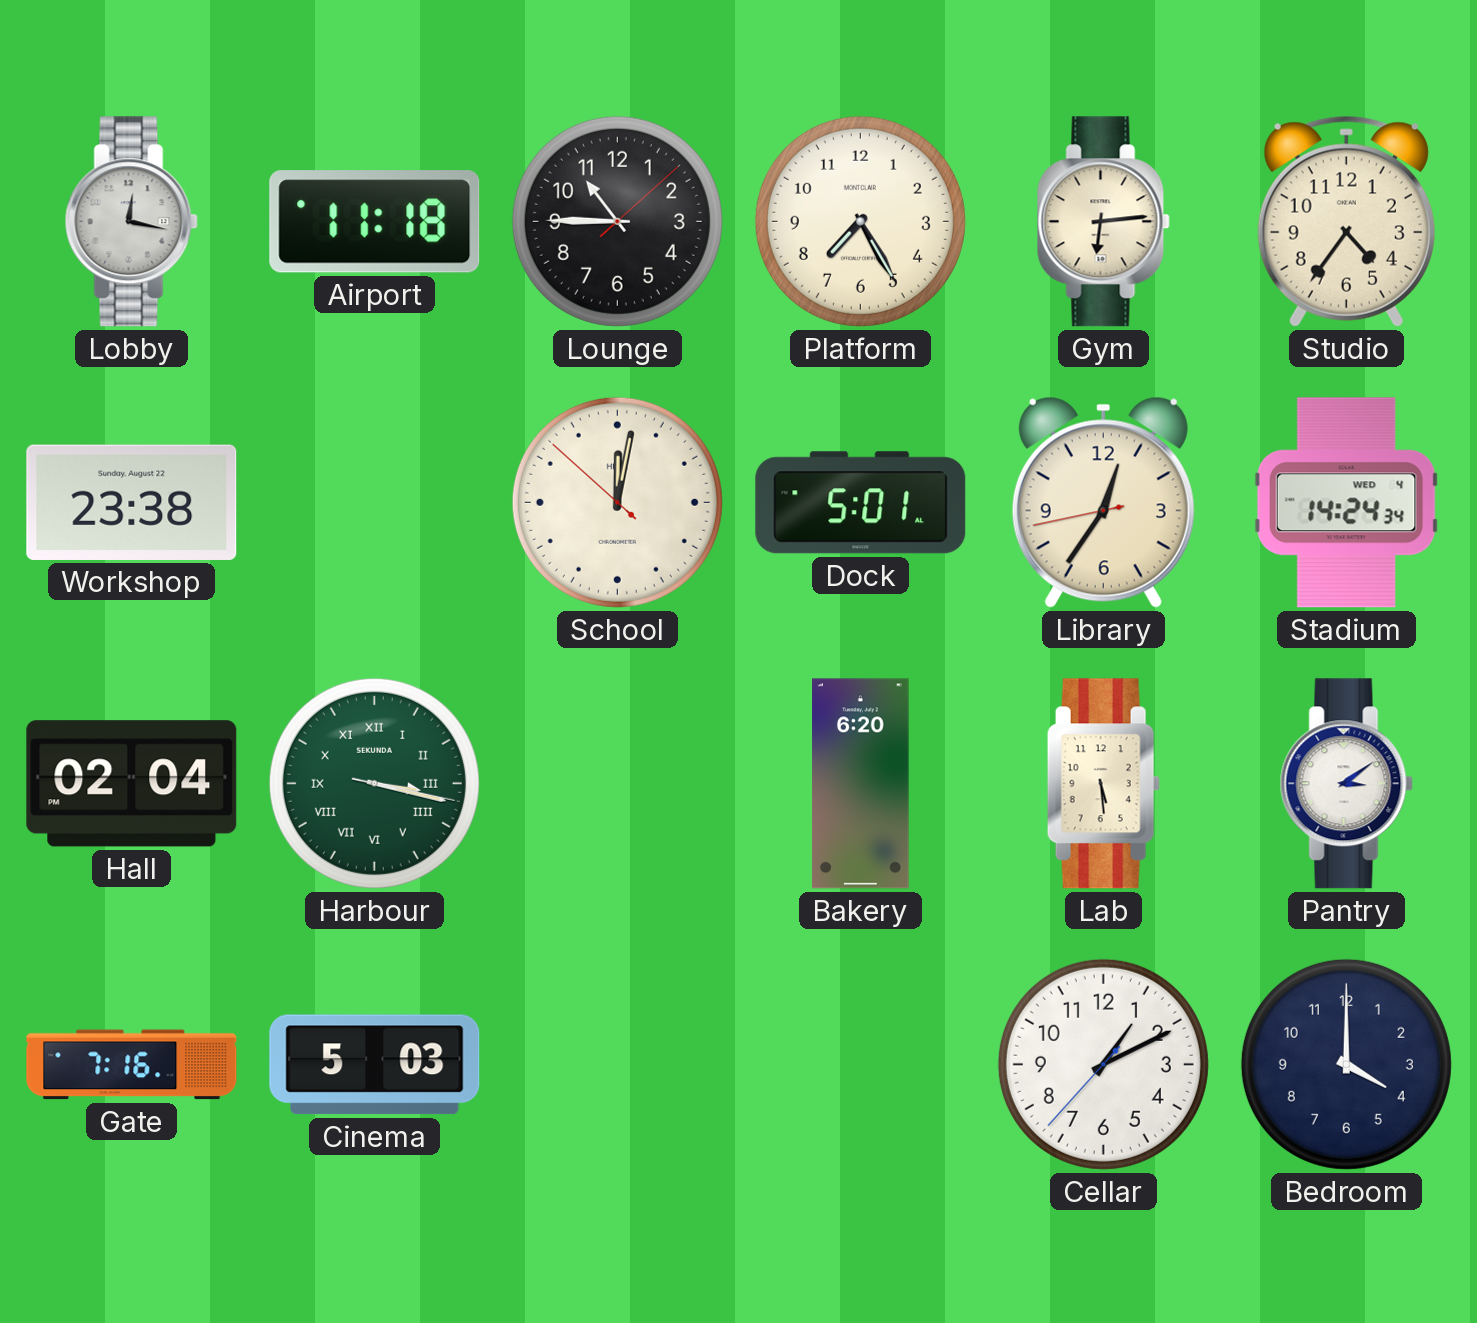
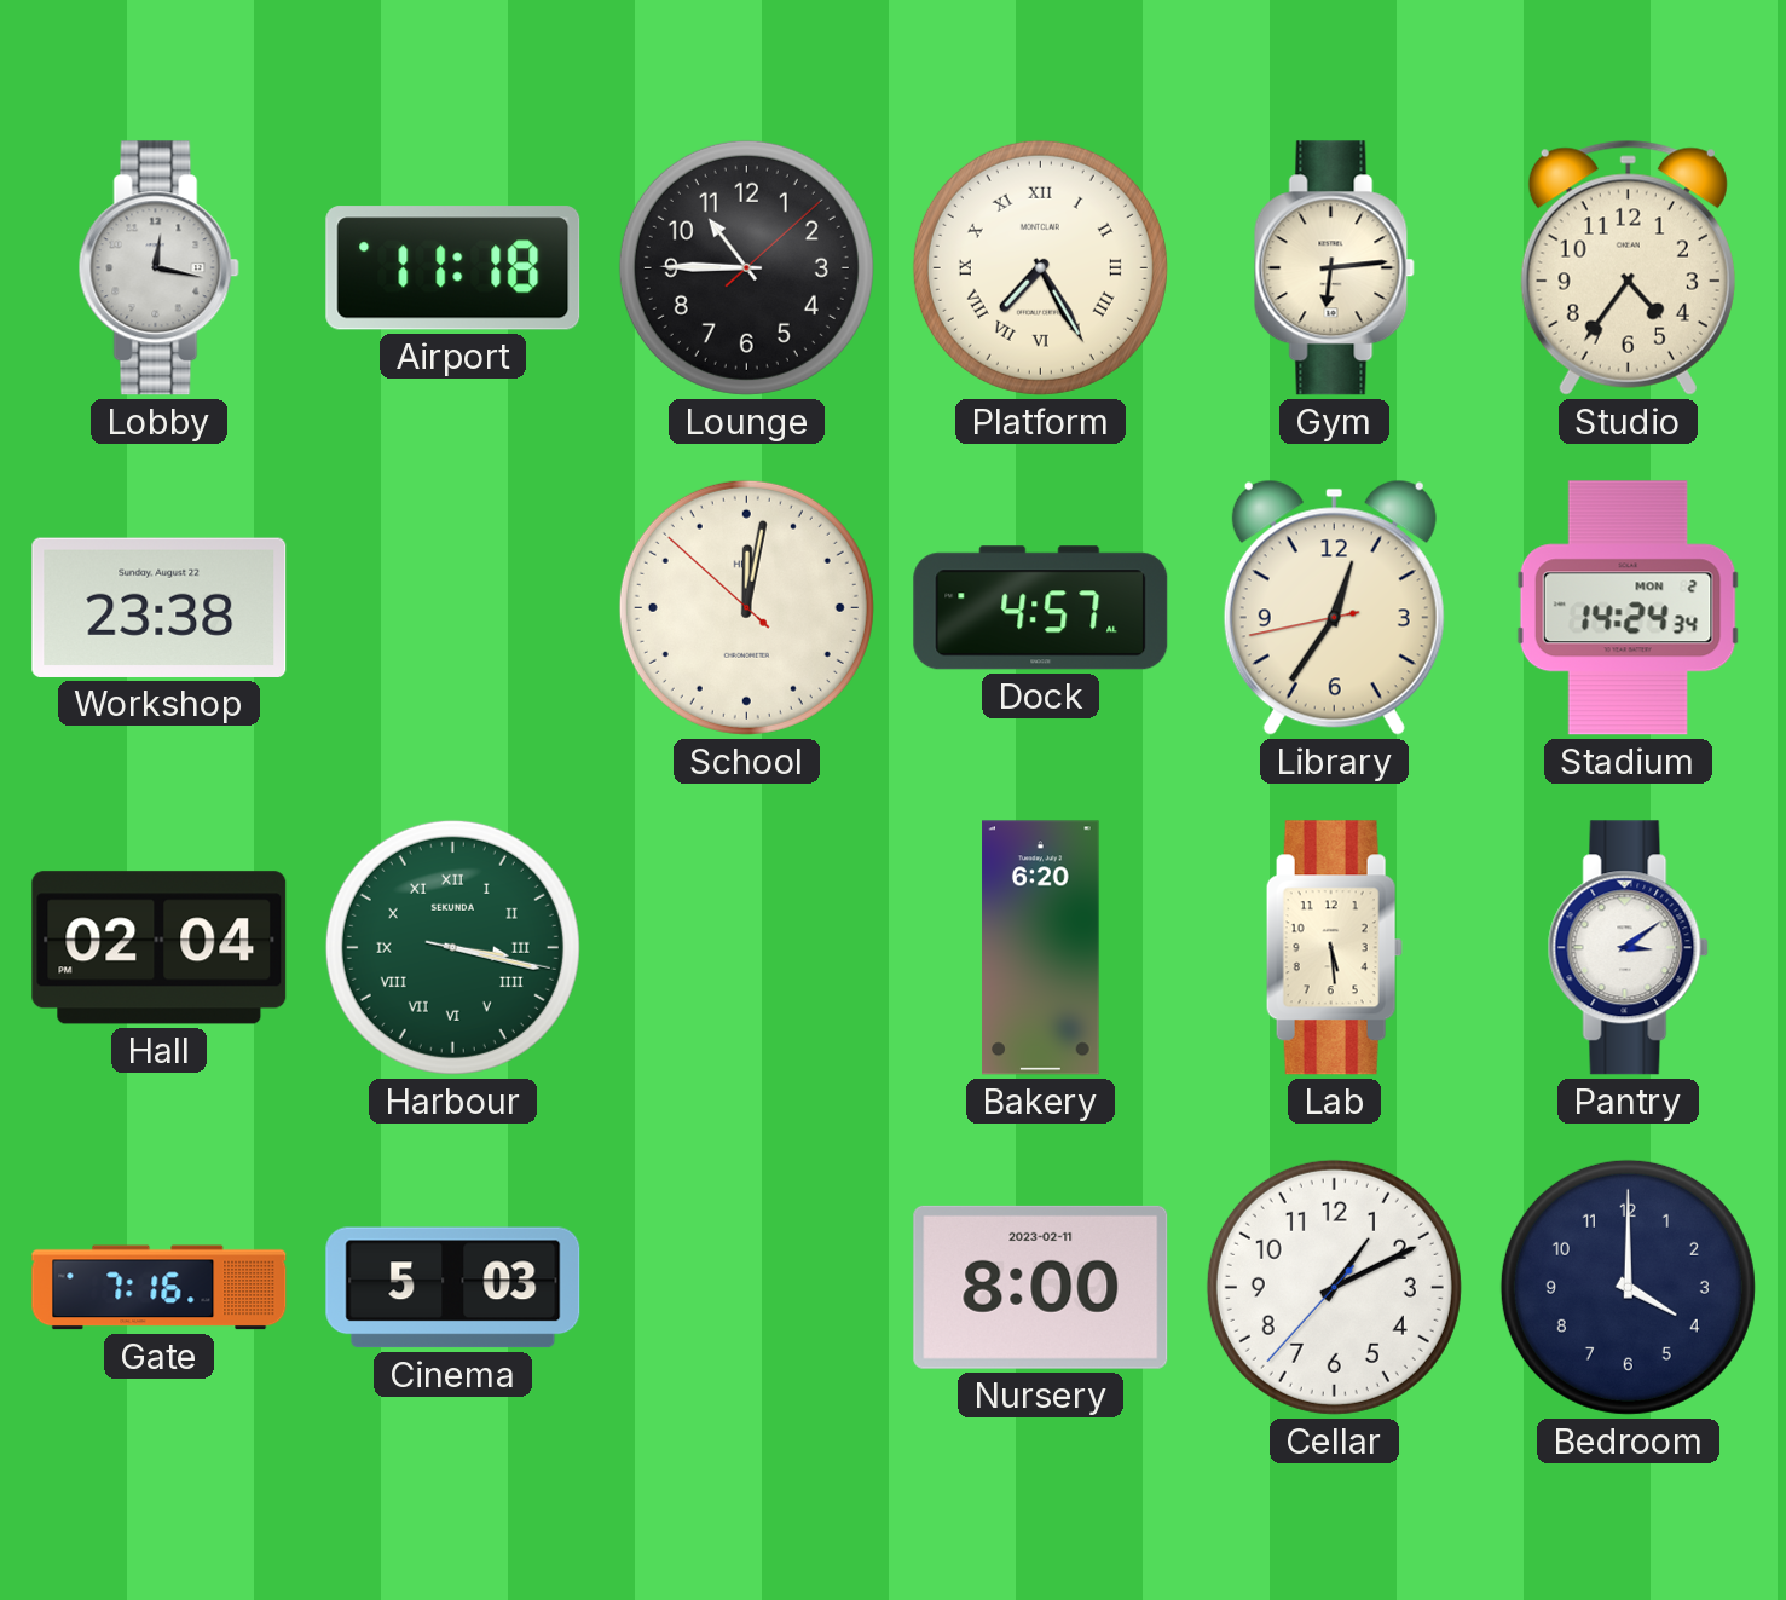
Platform numerals: Arabic -> Roman
Dock: 5:01 -> 4:57
Stadium date: WED 4 -> MON 2
Nursery: none -> 8:00
